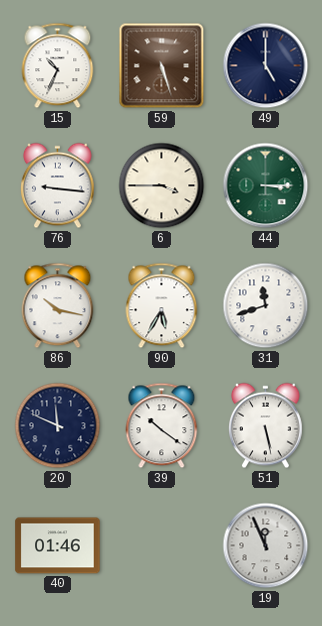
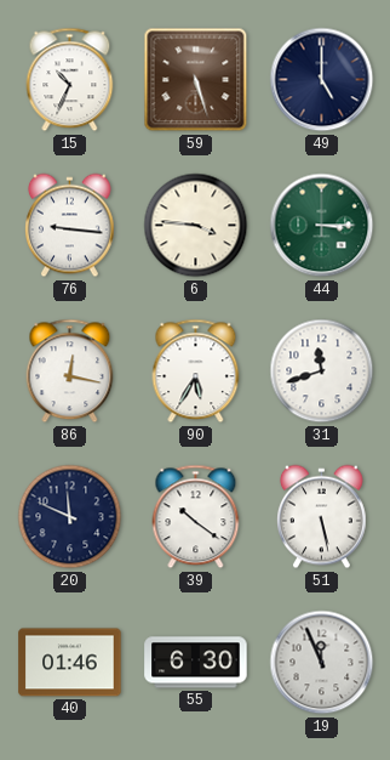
6: 3:45 -> 3:46
86: 10:17 -> 12:17
55: none -> 6:30
